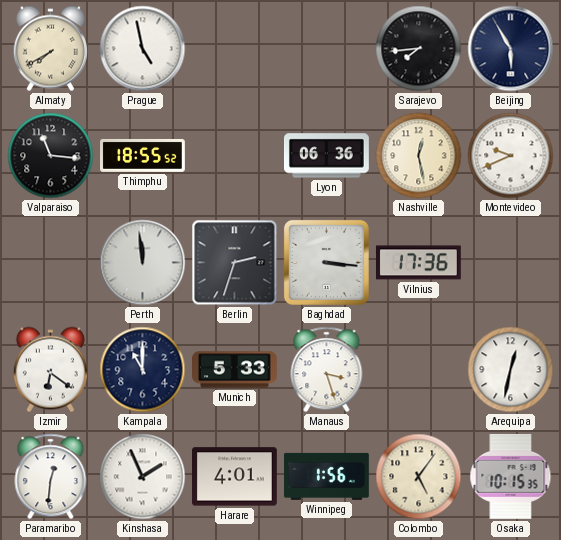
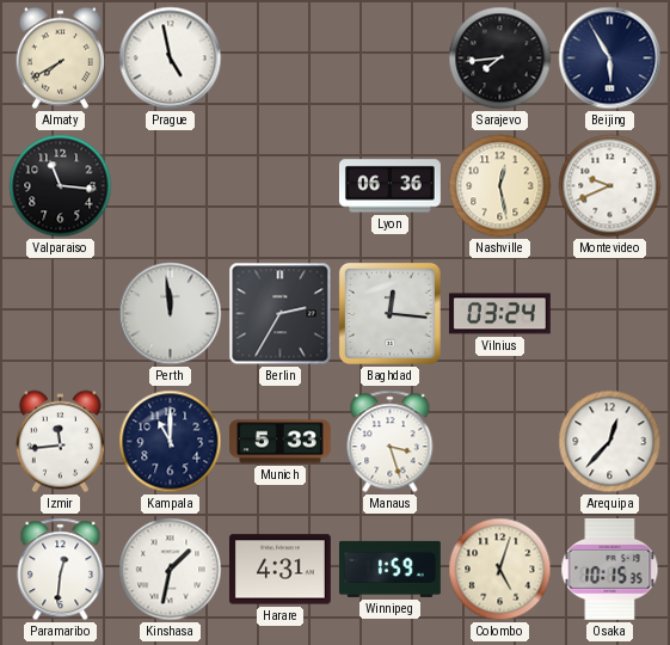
Thimphu: 18:55 -> none
Berlin: 2:33 -> 2:35
Baghdad: 3:16 -> 12:16
Vilnius: 17:36 -> 03:24
Izmir: 6:21 -> 11:44
Arequipa: 12:32 -> 12:37
Kinshasa: 1:56 -> 1:32
Harare: 4:01 -> 4:31
Winnipeg: 1:56 -> 1:59
Colombo: 5:06 -> 5:03
